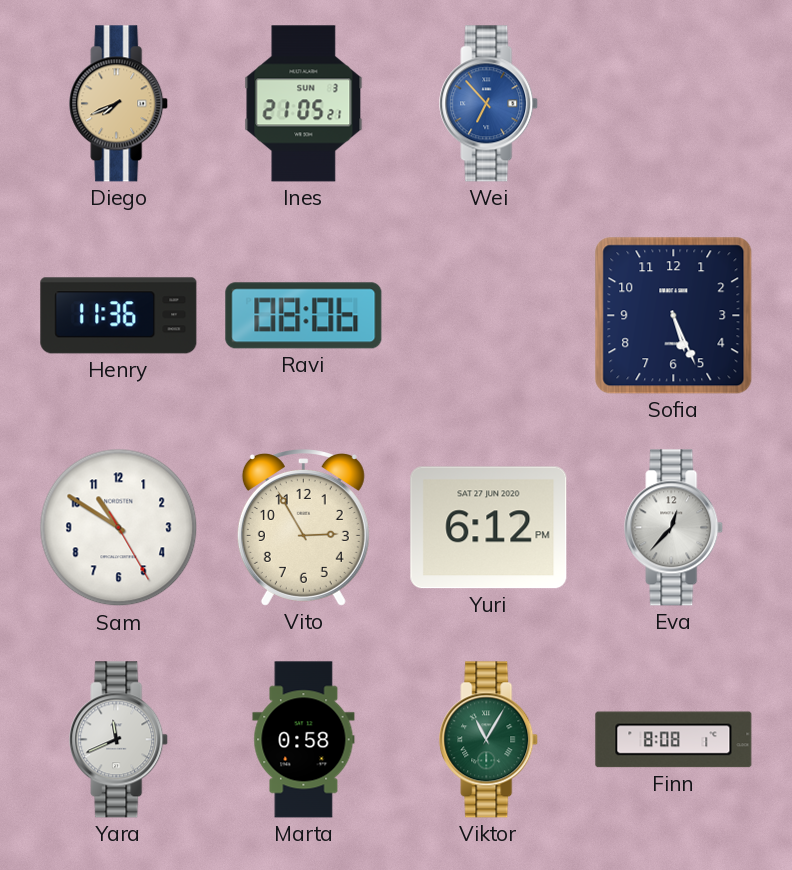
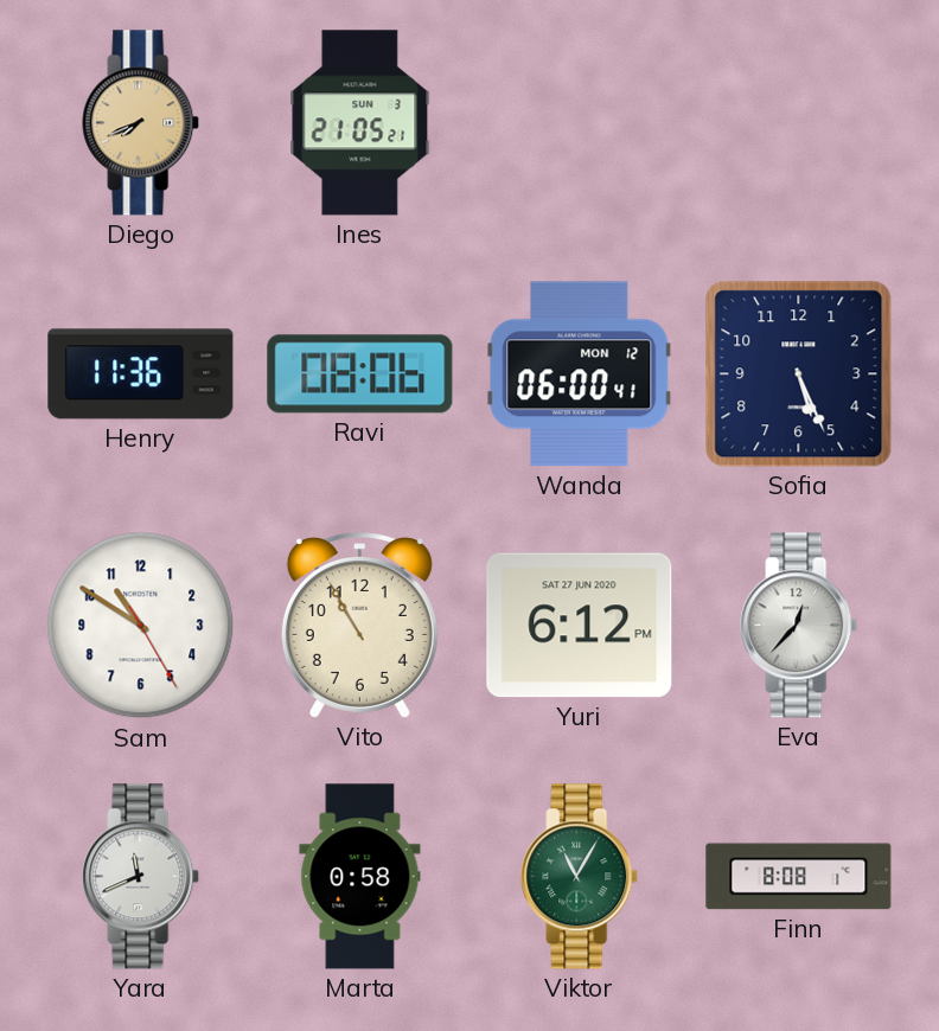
Wei: 6:53 -> none
Wanda: none -> 06:00
Vito: 2:55 -> 10:55
